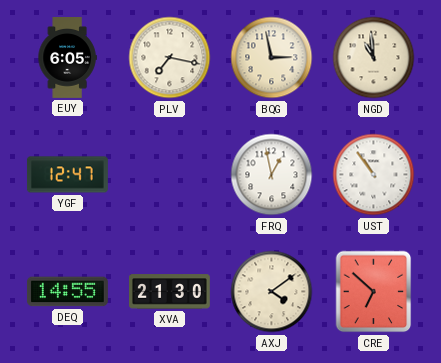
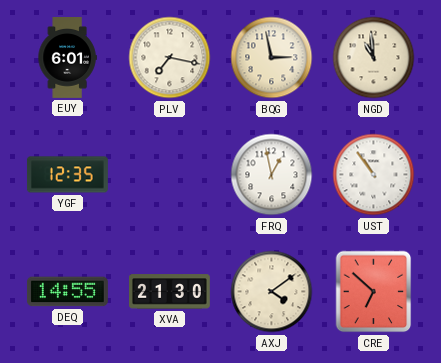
EUY: 6:05 -> 6:01
YGF: 12:47 -> 12:35
